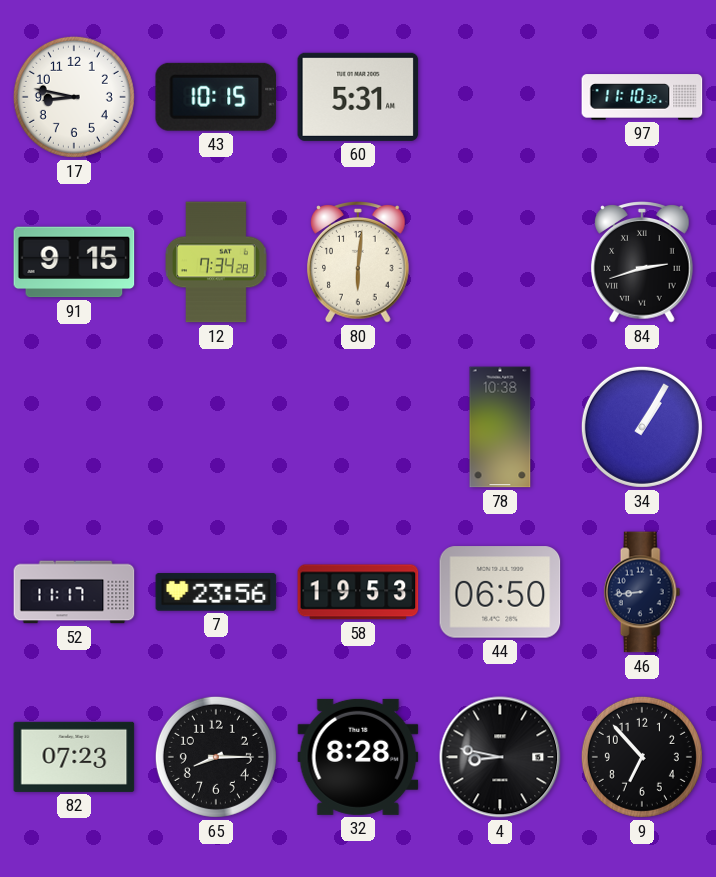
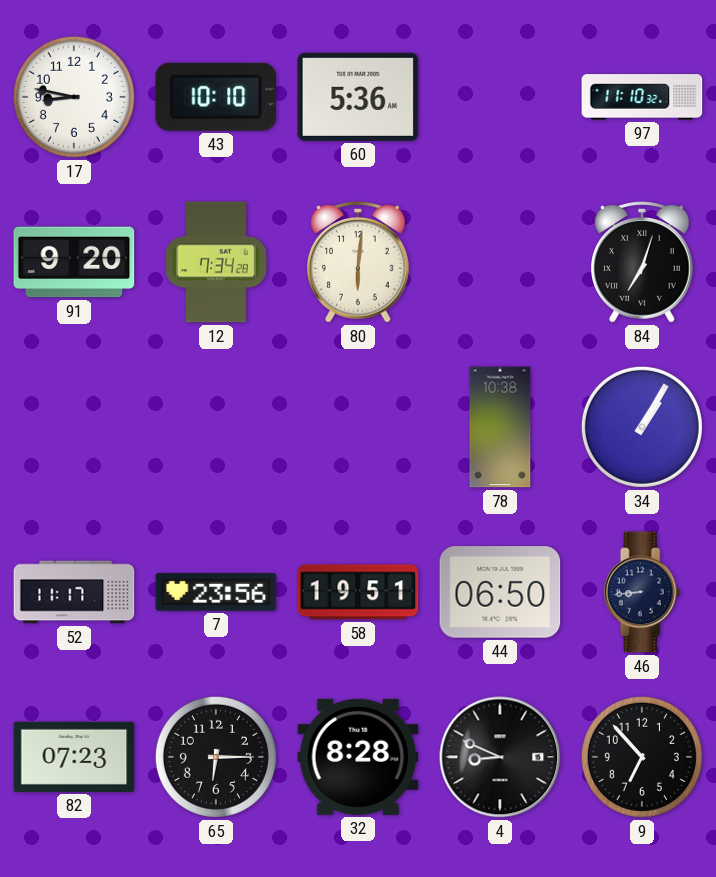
43: 10:15 -> 10:10
60: 5:31 -> 5:36
91: 9:15 -> 9:20
84: 2:42 -> 7:03
58: 19:53 -> 19:51
65: 8:15 -> 6:15
4: 8:47 -> 8:49
